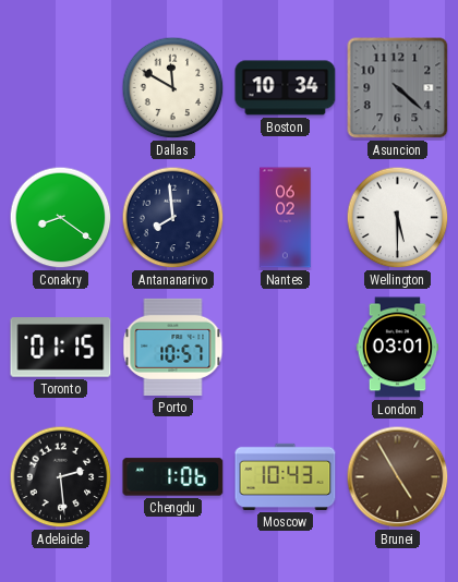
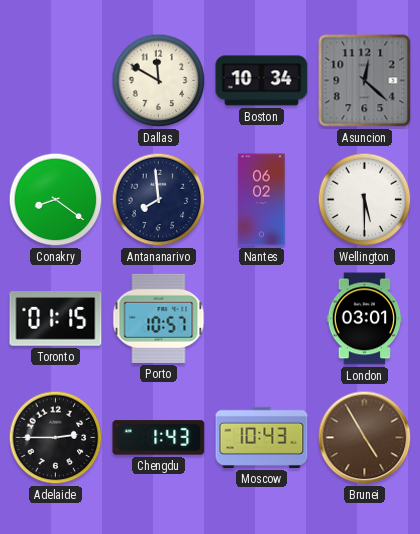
Asuncion: 4:22 -> 12:22
Adelaide: 2:29 -> 2:45
Chengdu: 1:06 -> 1:43
